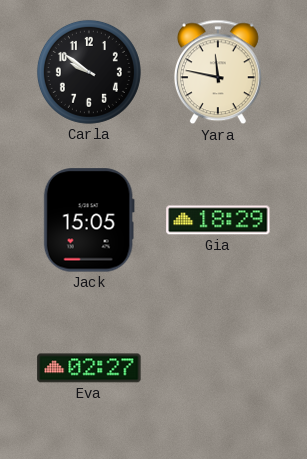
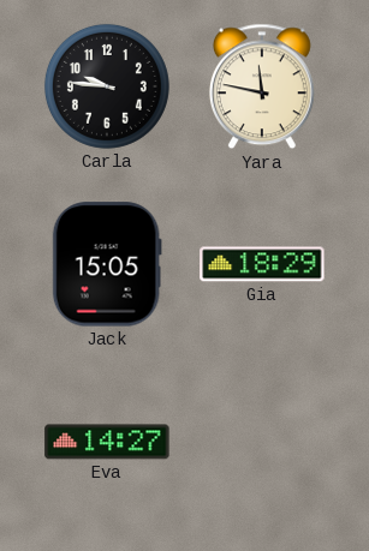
Carla: 9:51 -> 9:46
Eva: 02:27 -> 14:27
